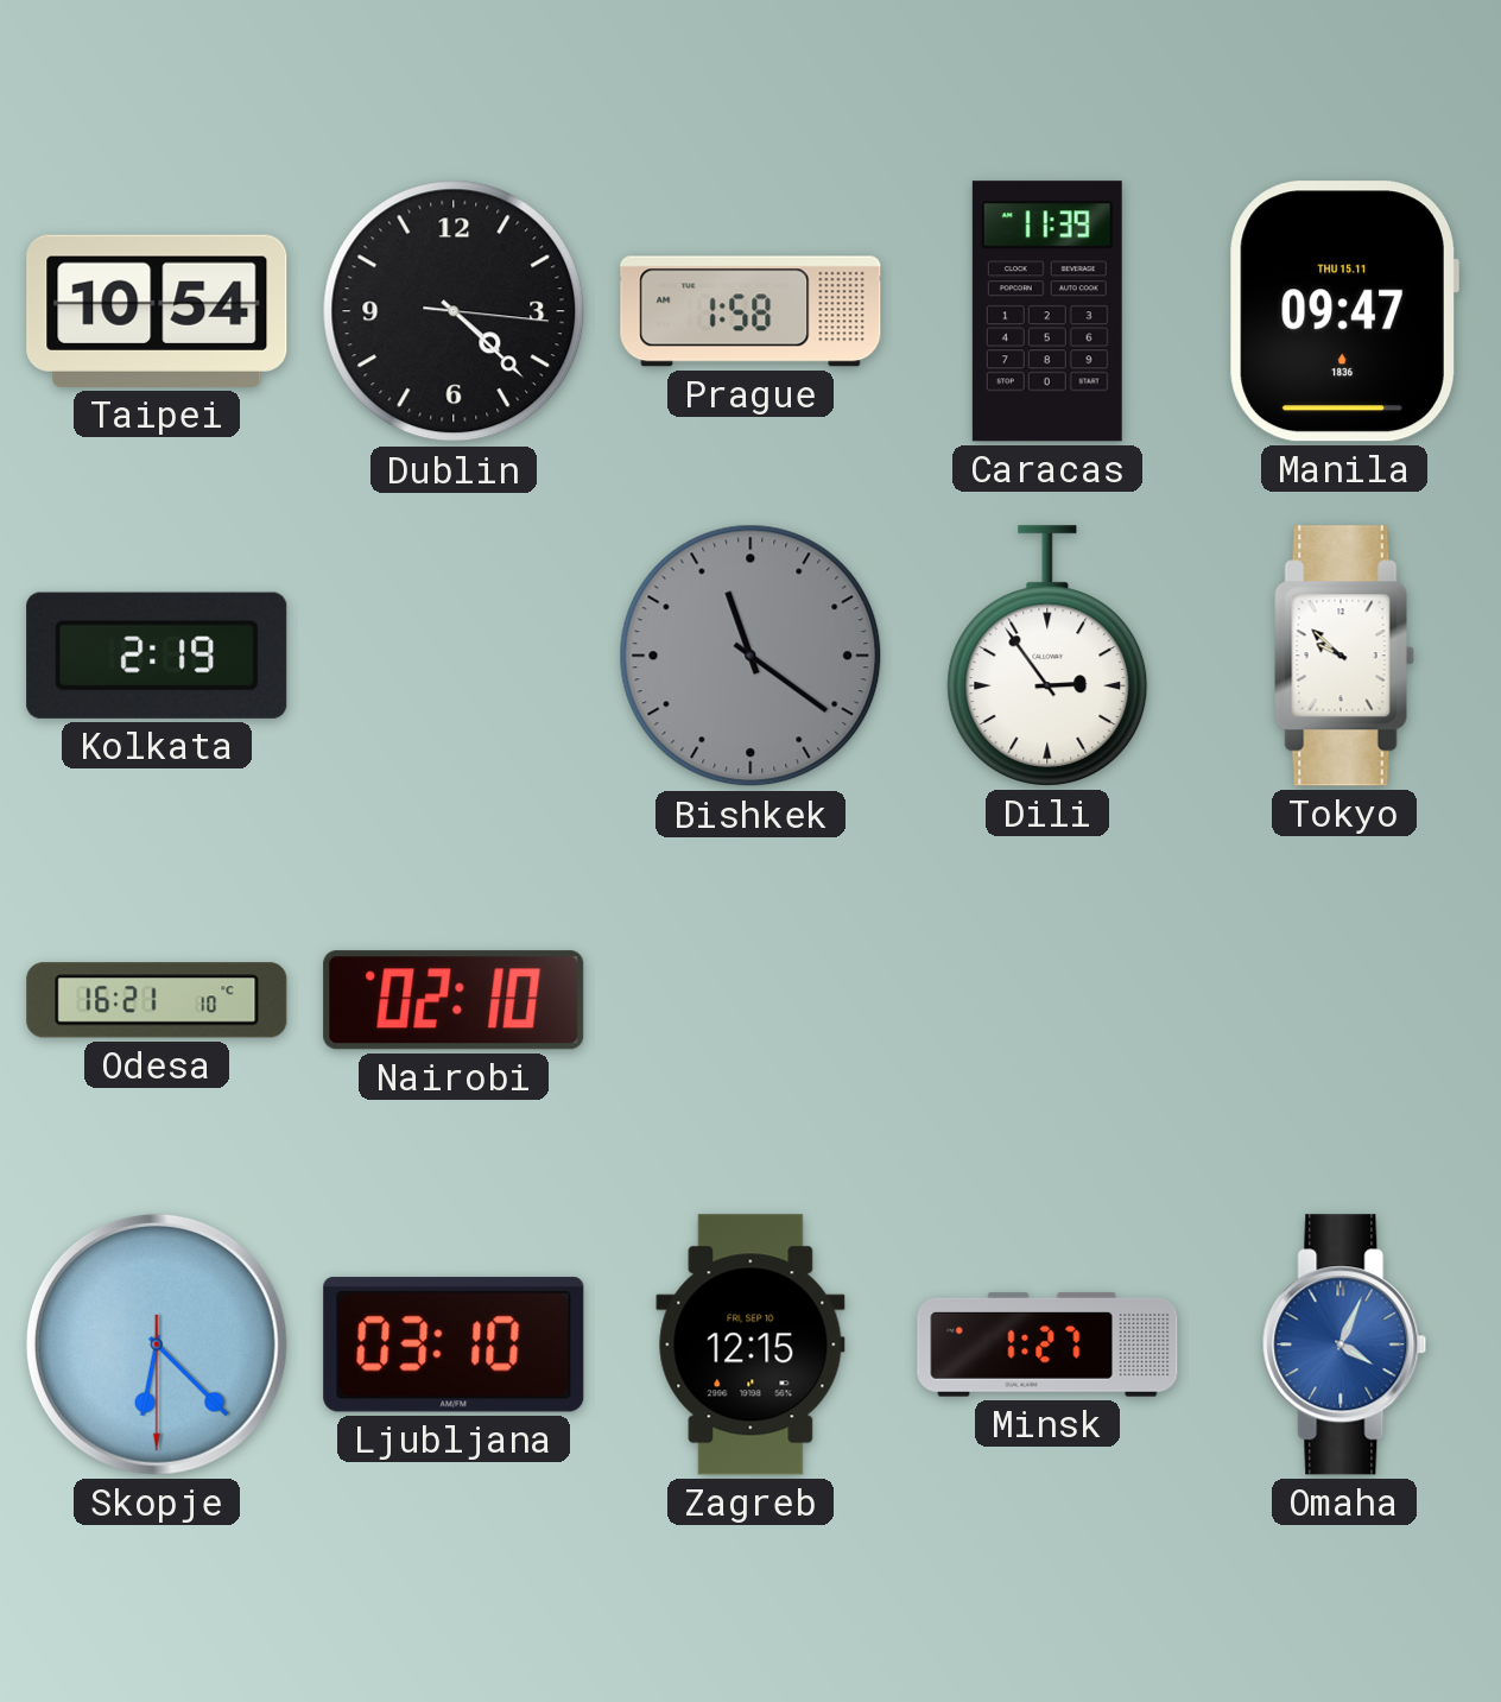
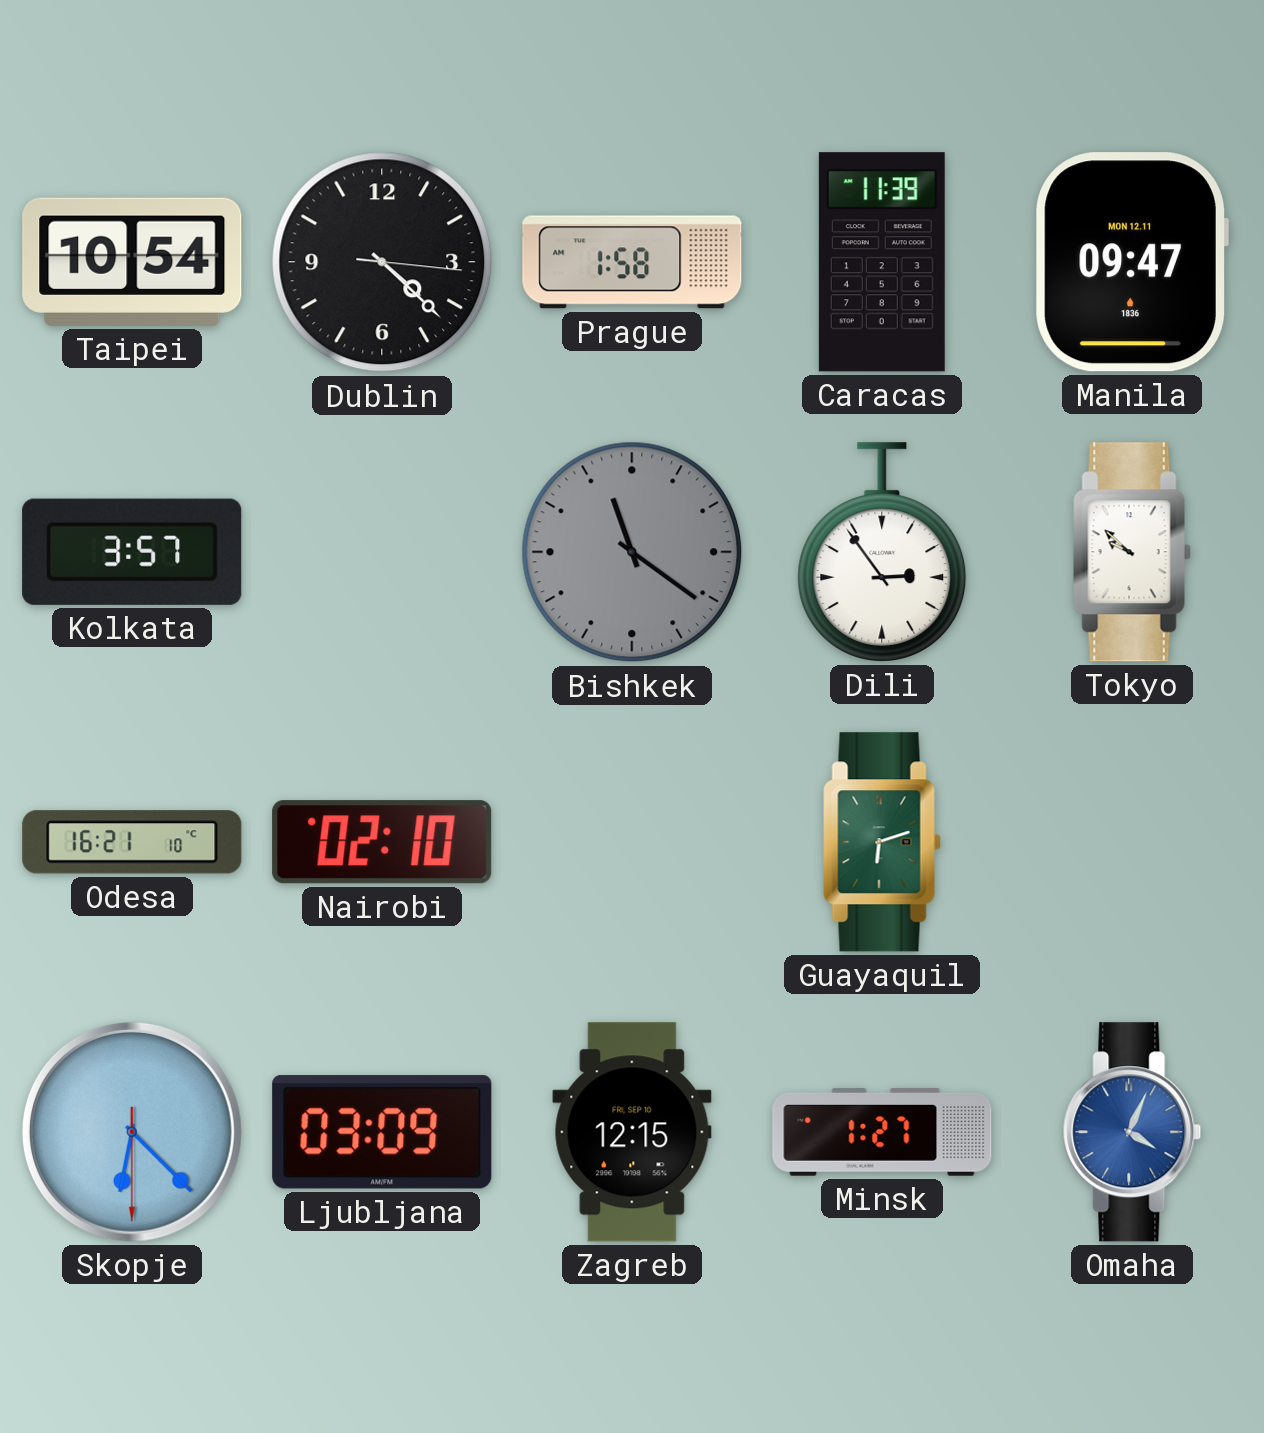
Manila date: THU 15.11 -> MON 12.11
Kolkata: 2:19 -> 3:57
Guayaquil: none -> 6:12
Ljubljana: 03:10 -> 03:09
